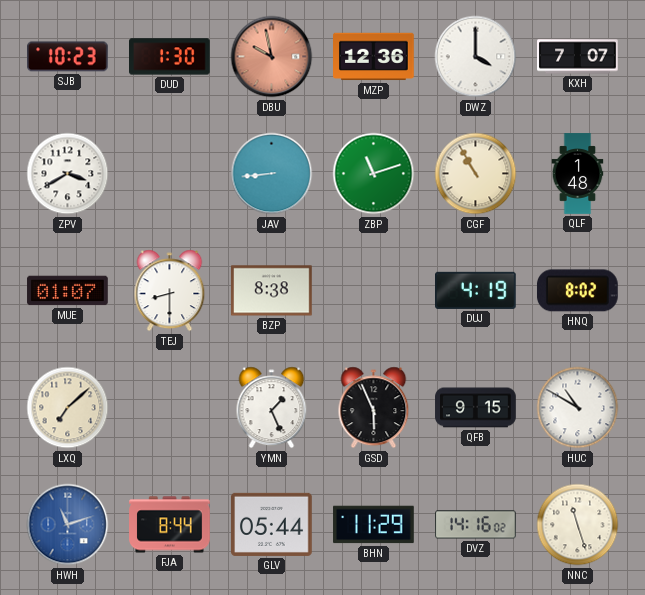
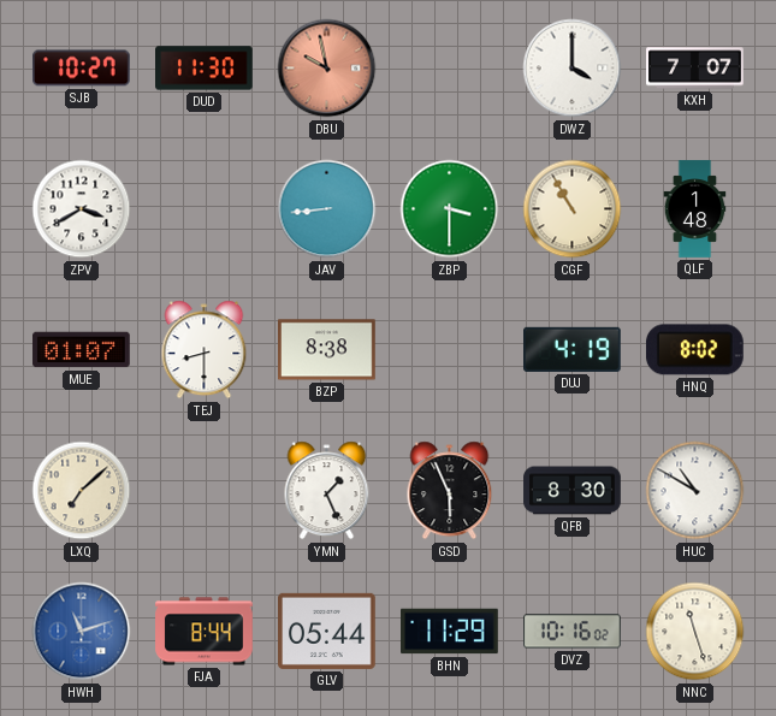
SJB: 10:23 -> 10:27
DUD: 1:30 -> 11:30
MZP: 12:36 -> none
ZBP: 11:12 -> 3:30
QFB: 9:15 -> 8:30
DVZ: 14:16 -> 10:16
